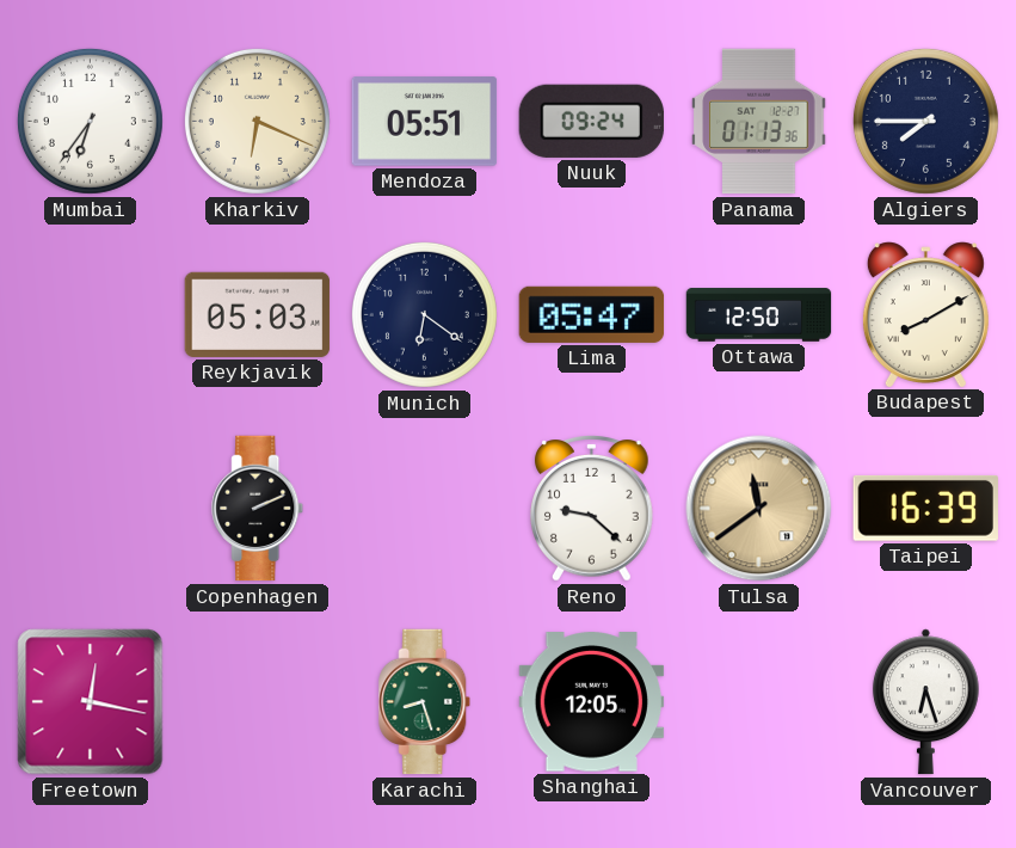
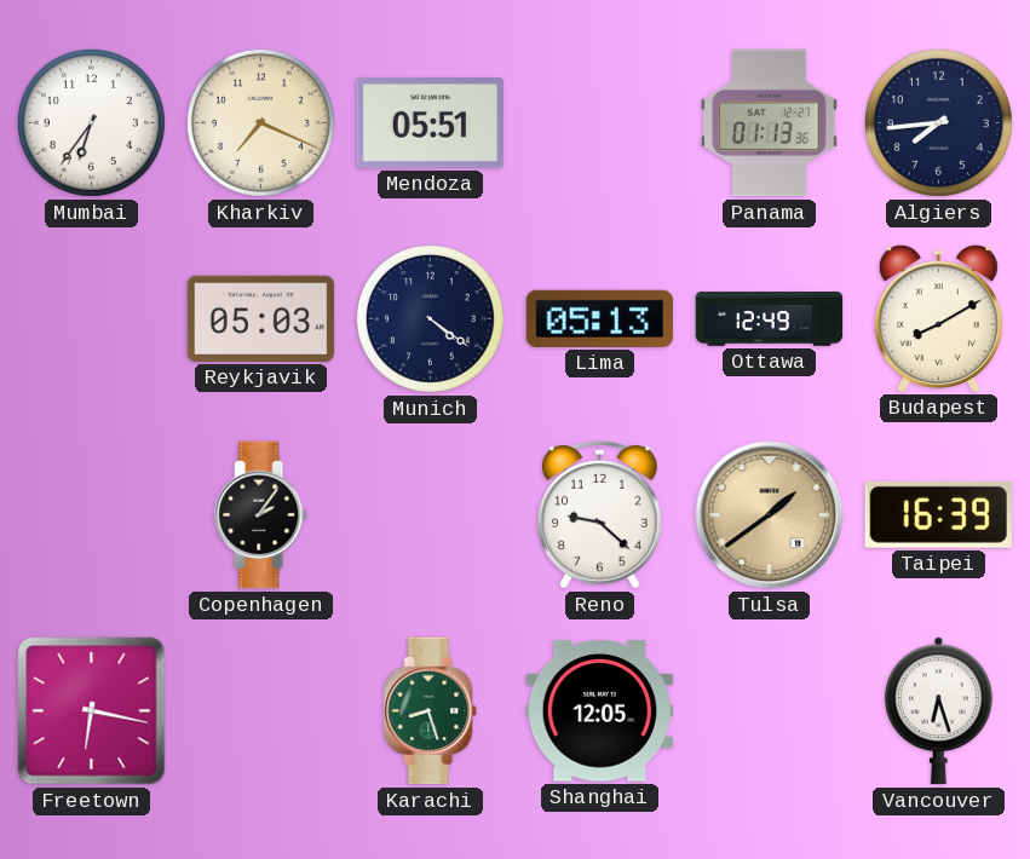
Kharkiv: 6:19 -> 7:19
Nuuk: 09:24 -> none
Algiers: 7:45 -> 7:44
Munich: 6:21 -> 4:21
Lima: 05:47 -> 05:13
Ottawa: 12:50 -> 12:49
Copenhagen: 2:11 -> 2:06
Tulsa: 11:39 -> 1:39
Freetown: 12:17 -> 6:17
